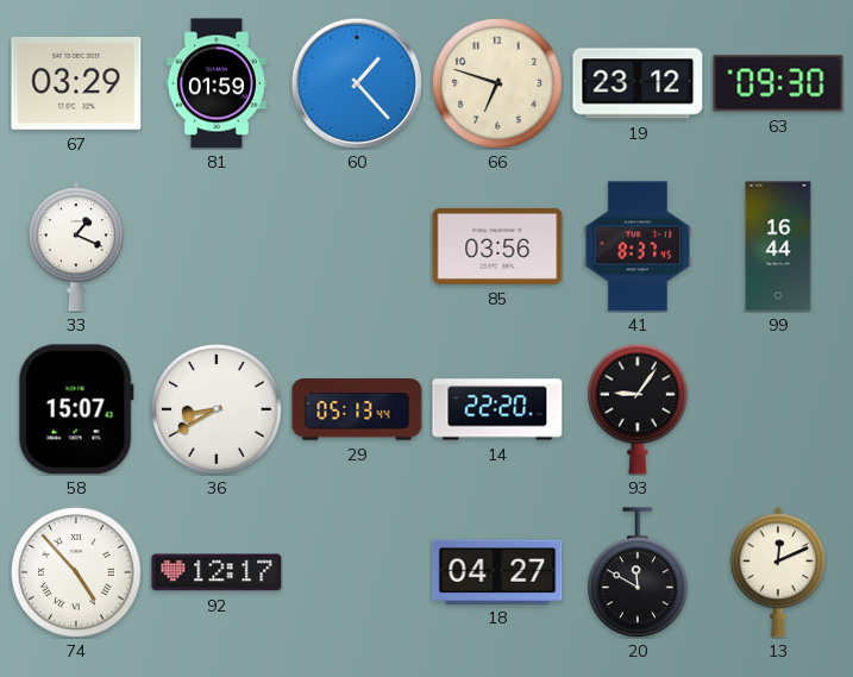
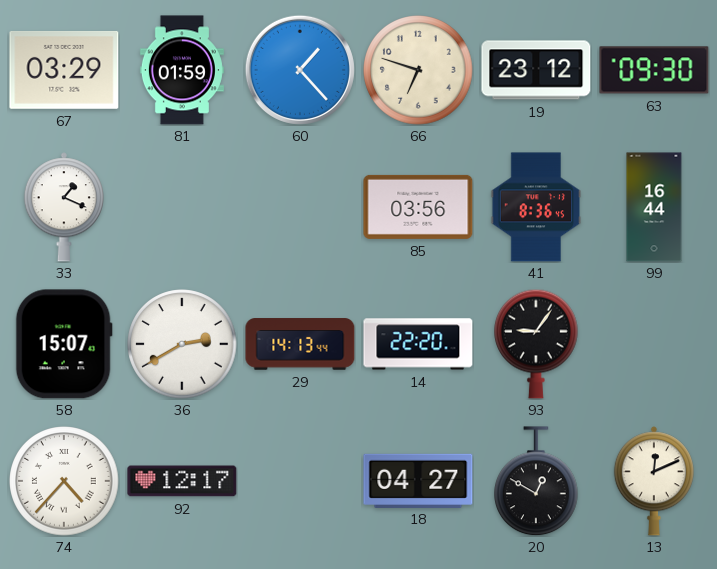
41: 8:37 -> 8:36
36: 8:40 -> 2:40
29: 05:13 -> 14:13
74: 4:53 -> 4:37
20: 11:50 -> 12:50
